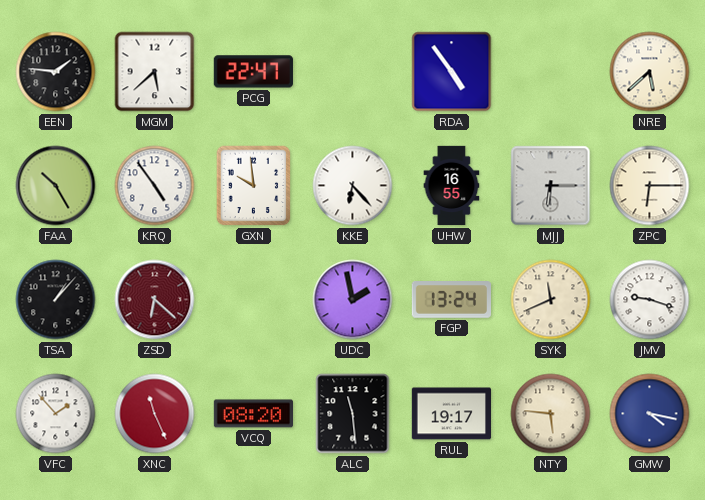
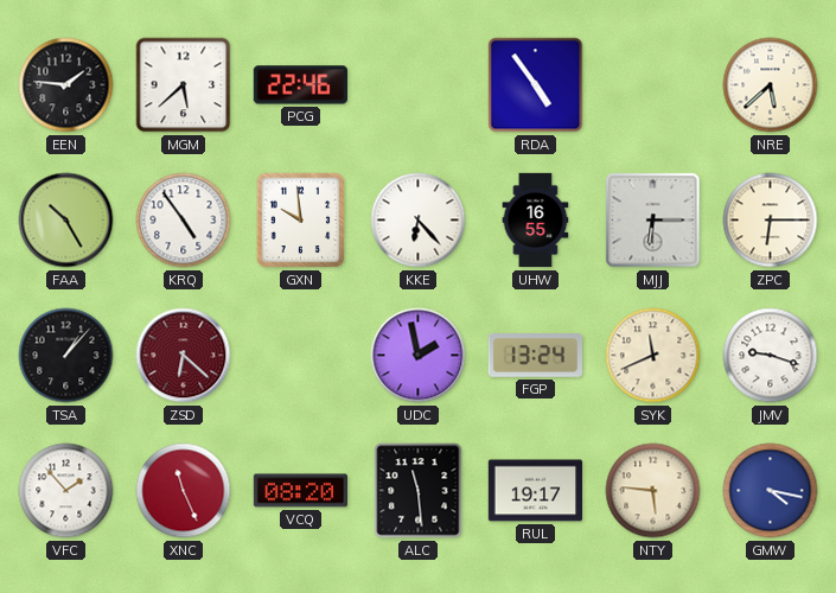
PCG: 22:47 -> 22:46
